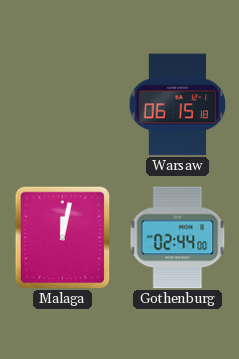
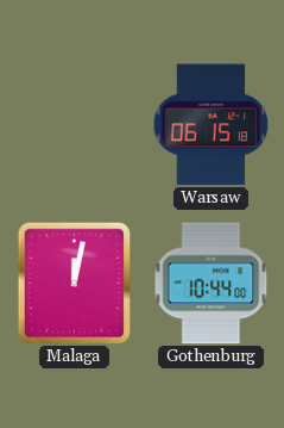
Gothenburg: 02:44 -> 10:44
